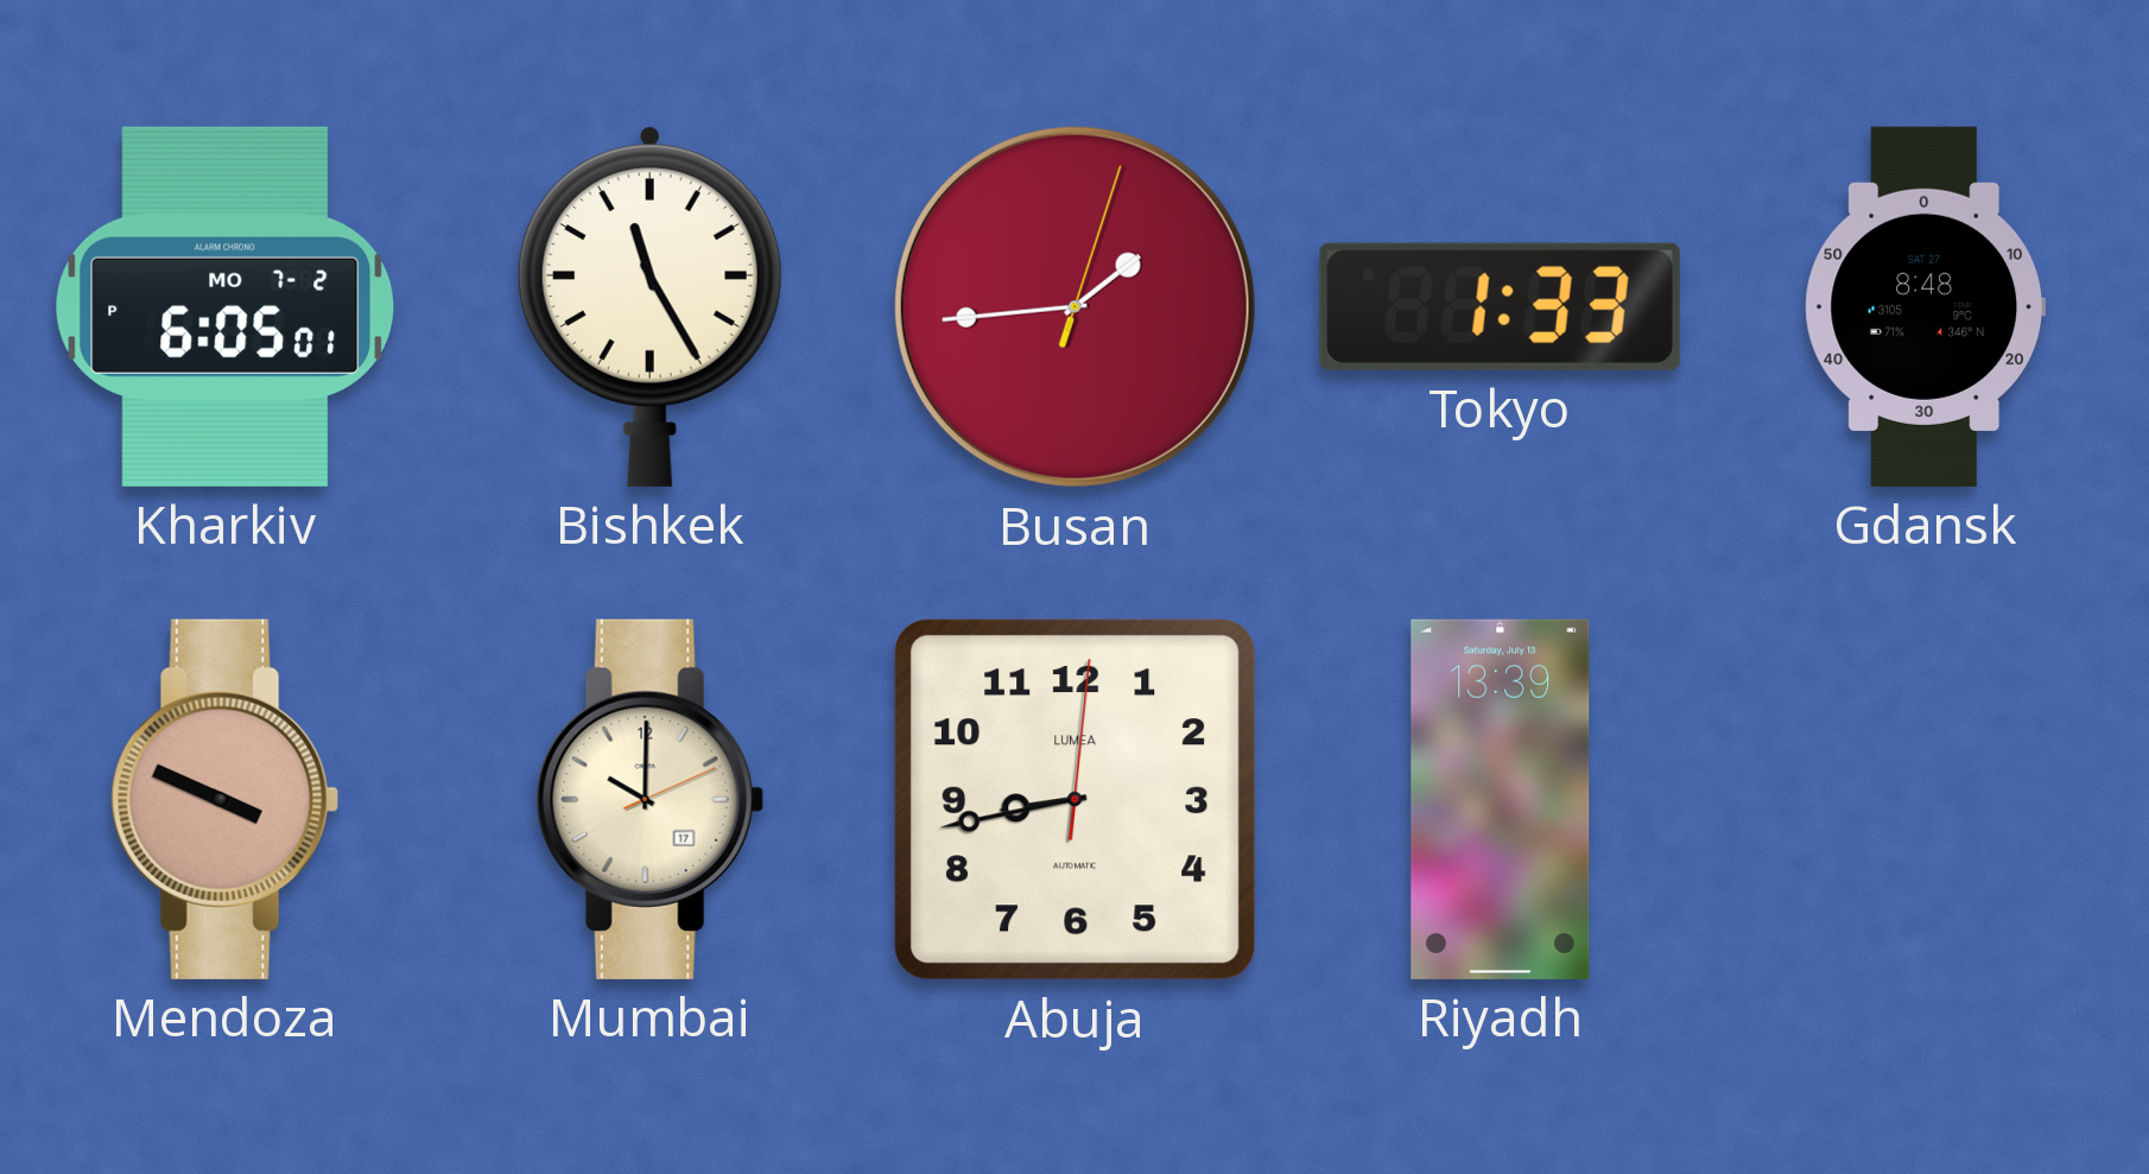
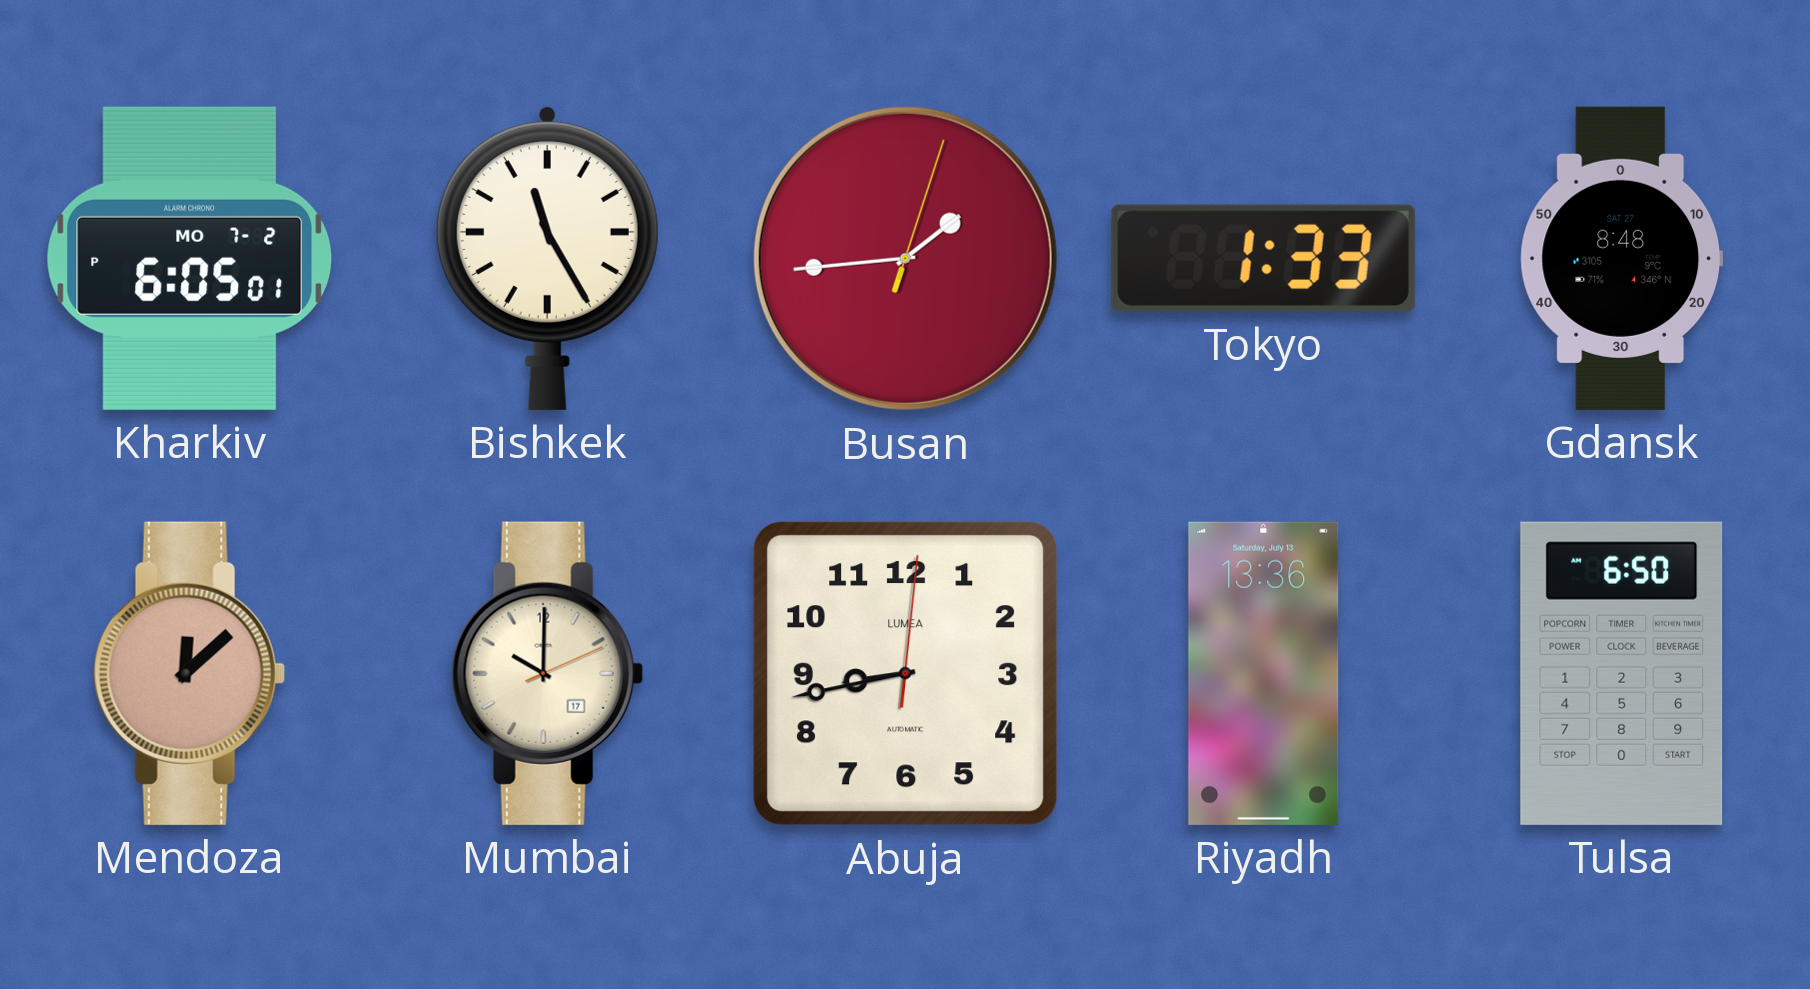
Mendoza: 3:49 -> 12:08
Riyadh: 13:39 -> 13:36
Tulsa: none -> 6:50
